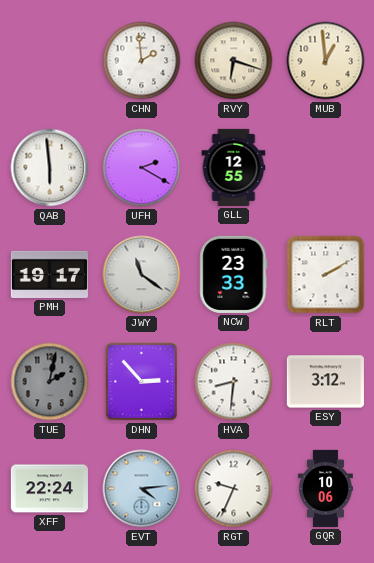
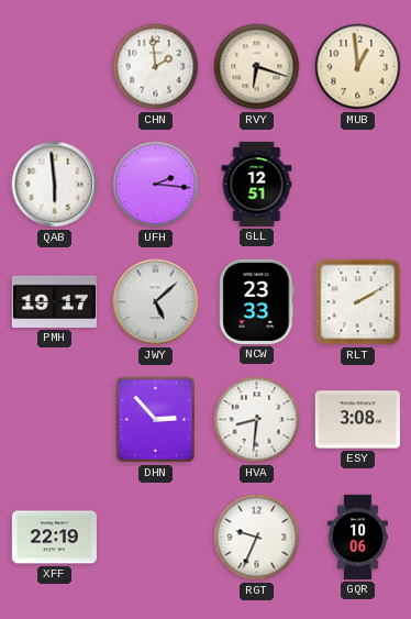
UFH: 2:20 -> 2:16
GLL: 12:55 -> 12:51
JWY: 11:21 -> 5:08
TUE: 2:02 -> none
ESY: 3:12 -> 3:08
XFF: 22:24 -> 22:19
EVT: 4:14 -> none
